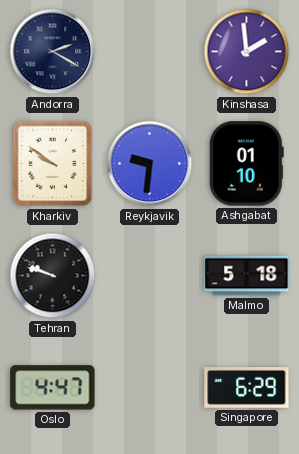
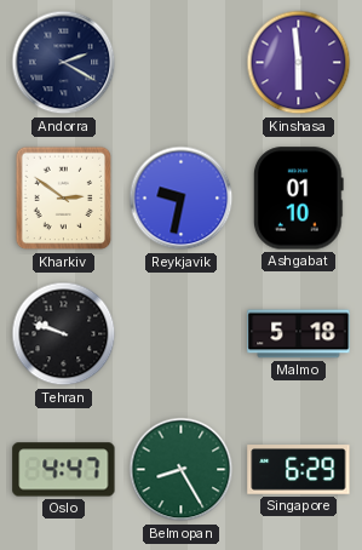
Kinshasa: 1:59 -> 5:59
Kharkiv: 9:51 -> 2:51
Reykjavik: 9:31 -> 9:32
Belmopan: none -> 8:25
